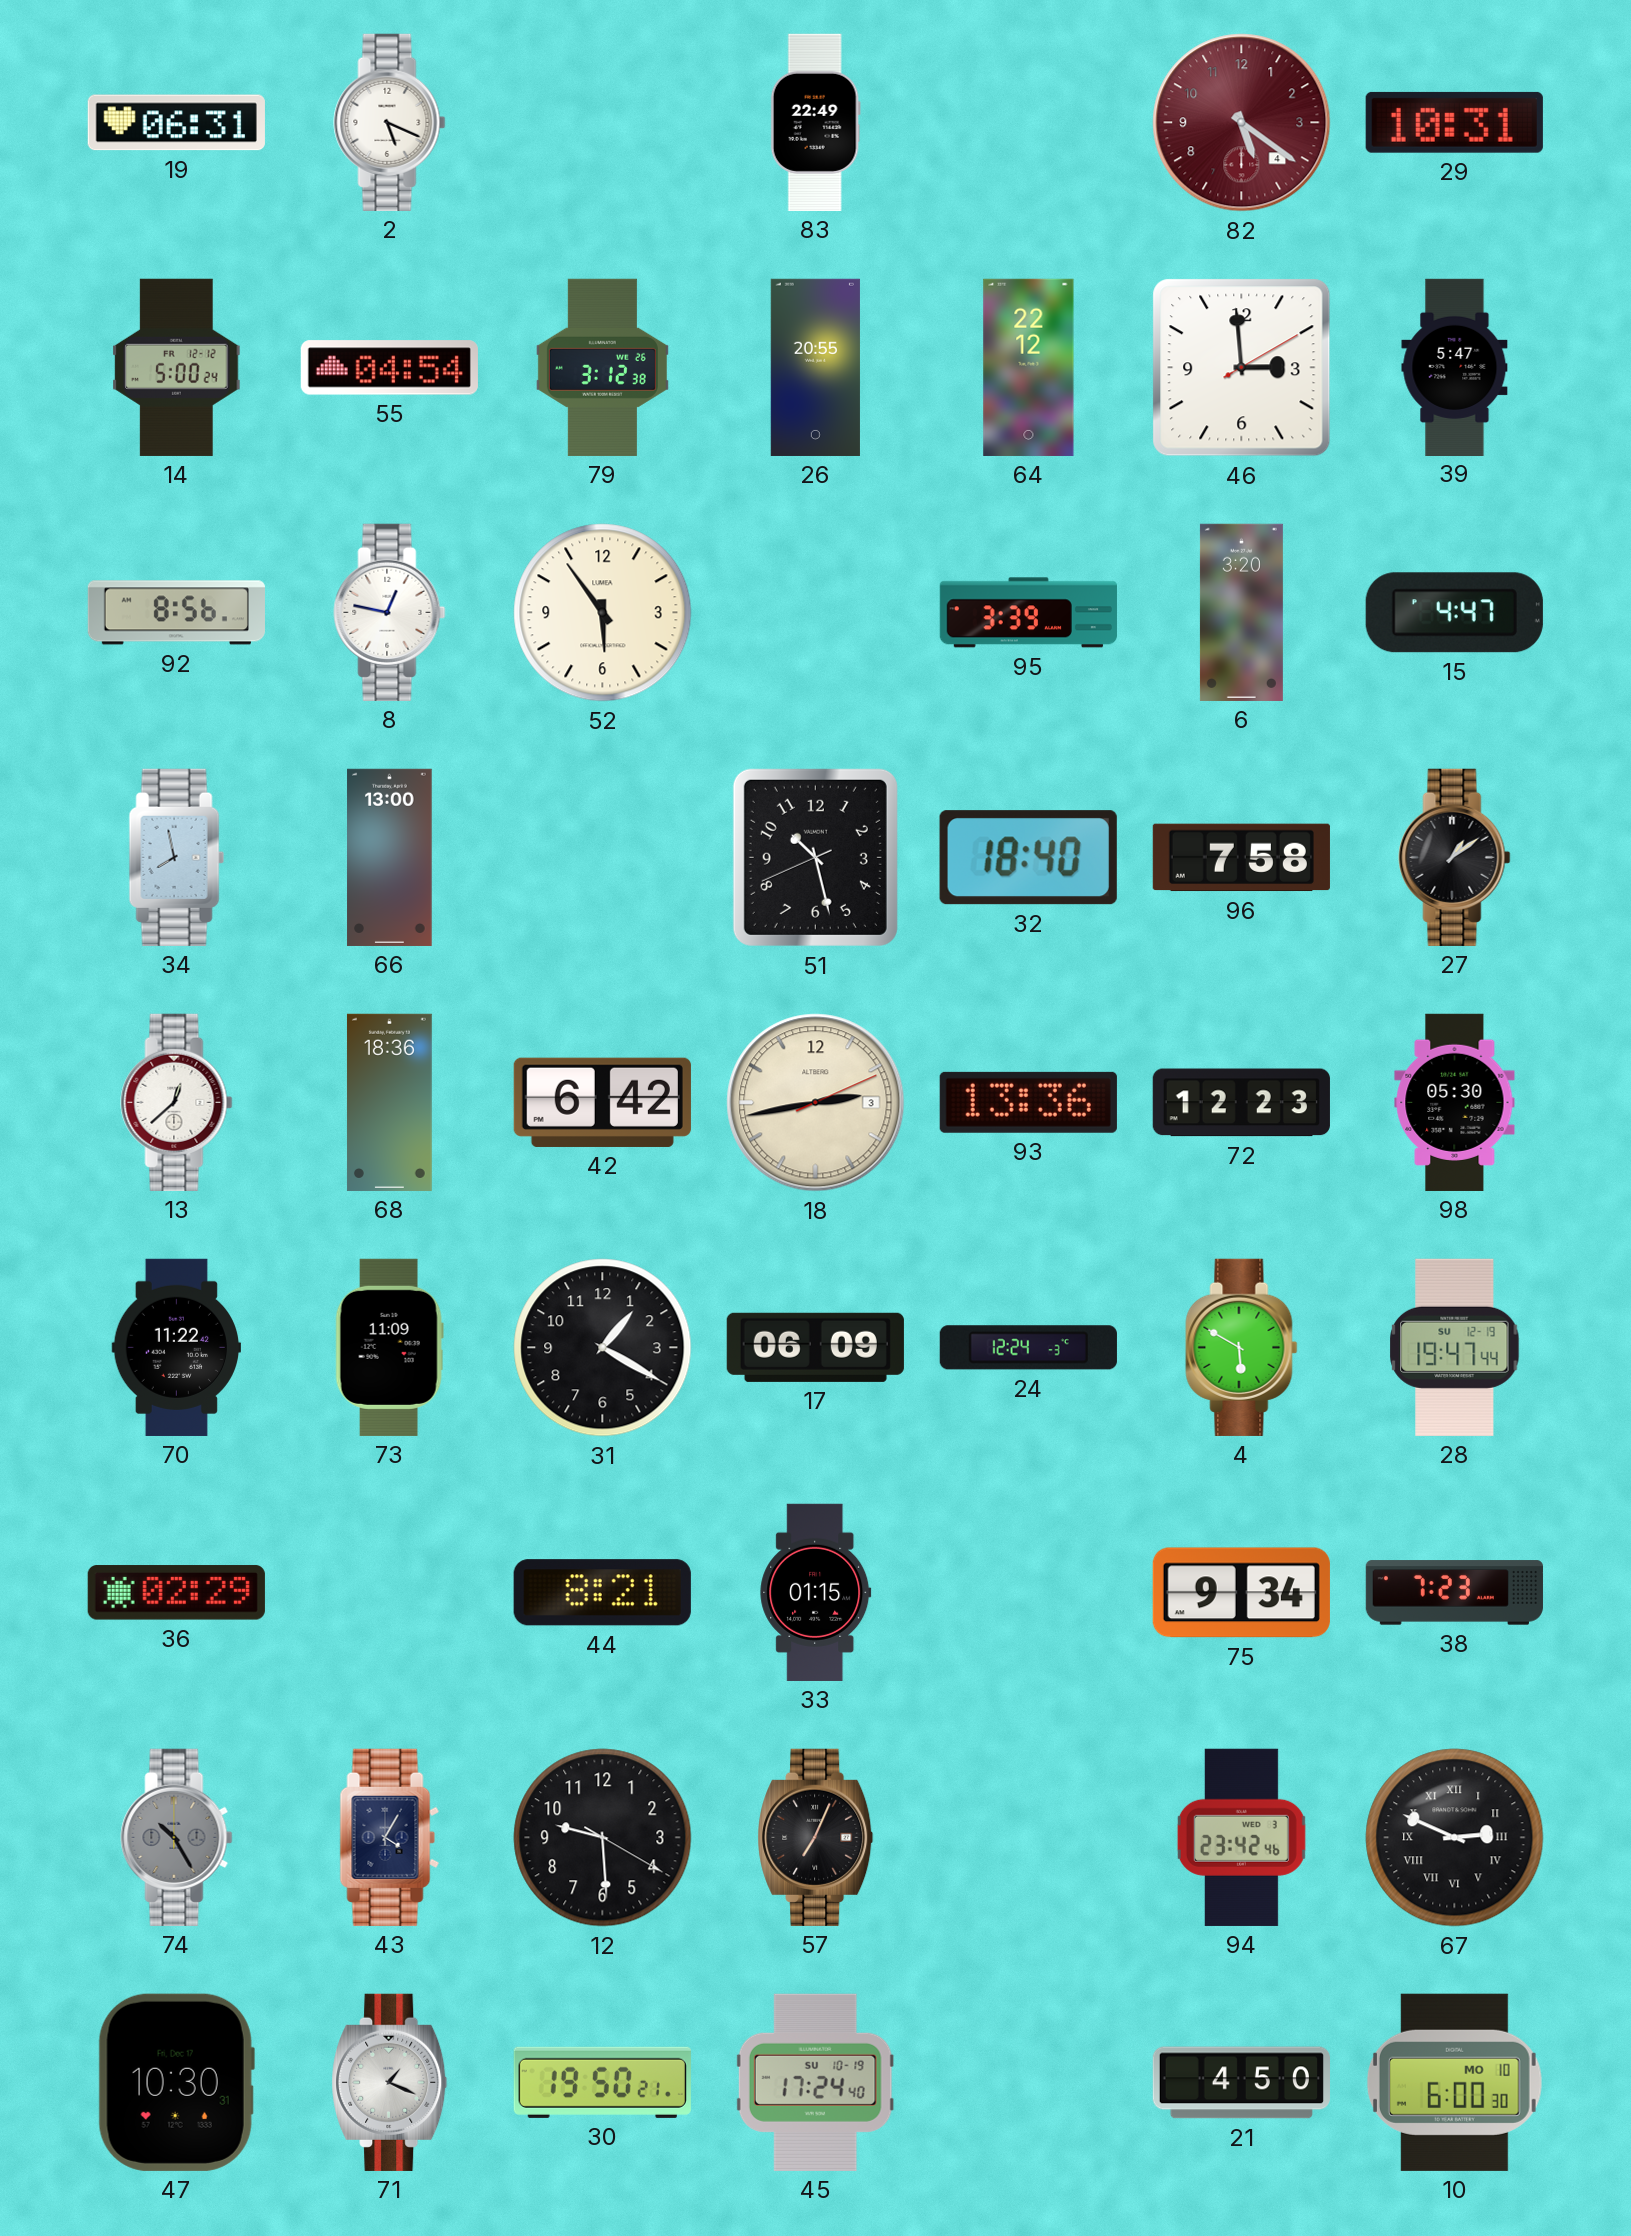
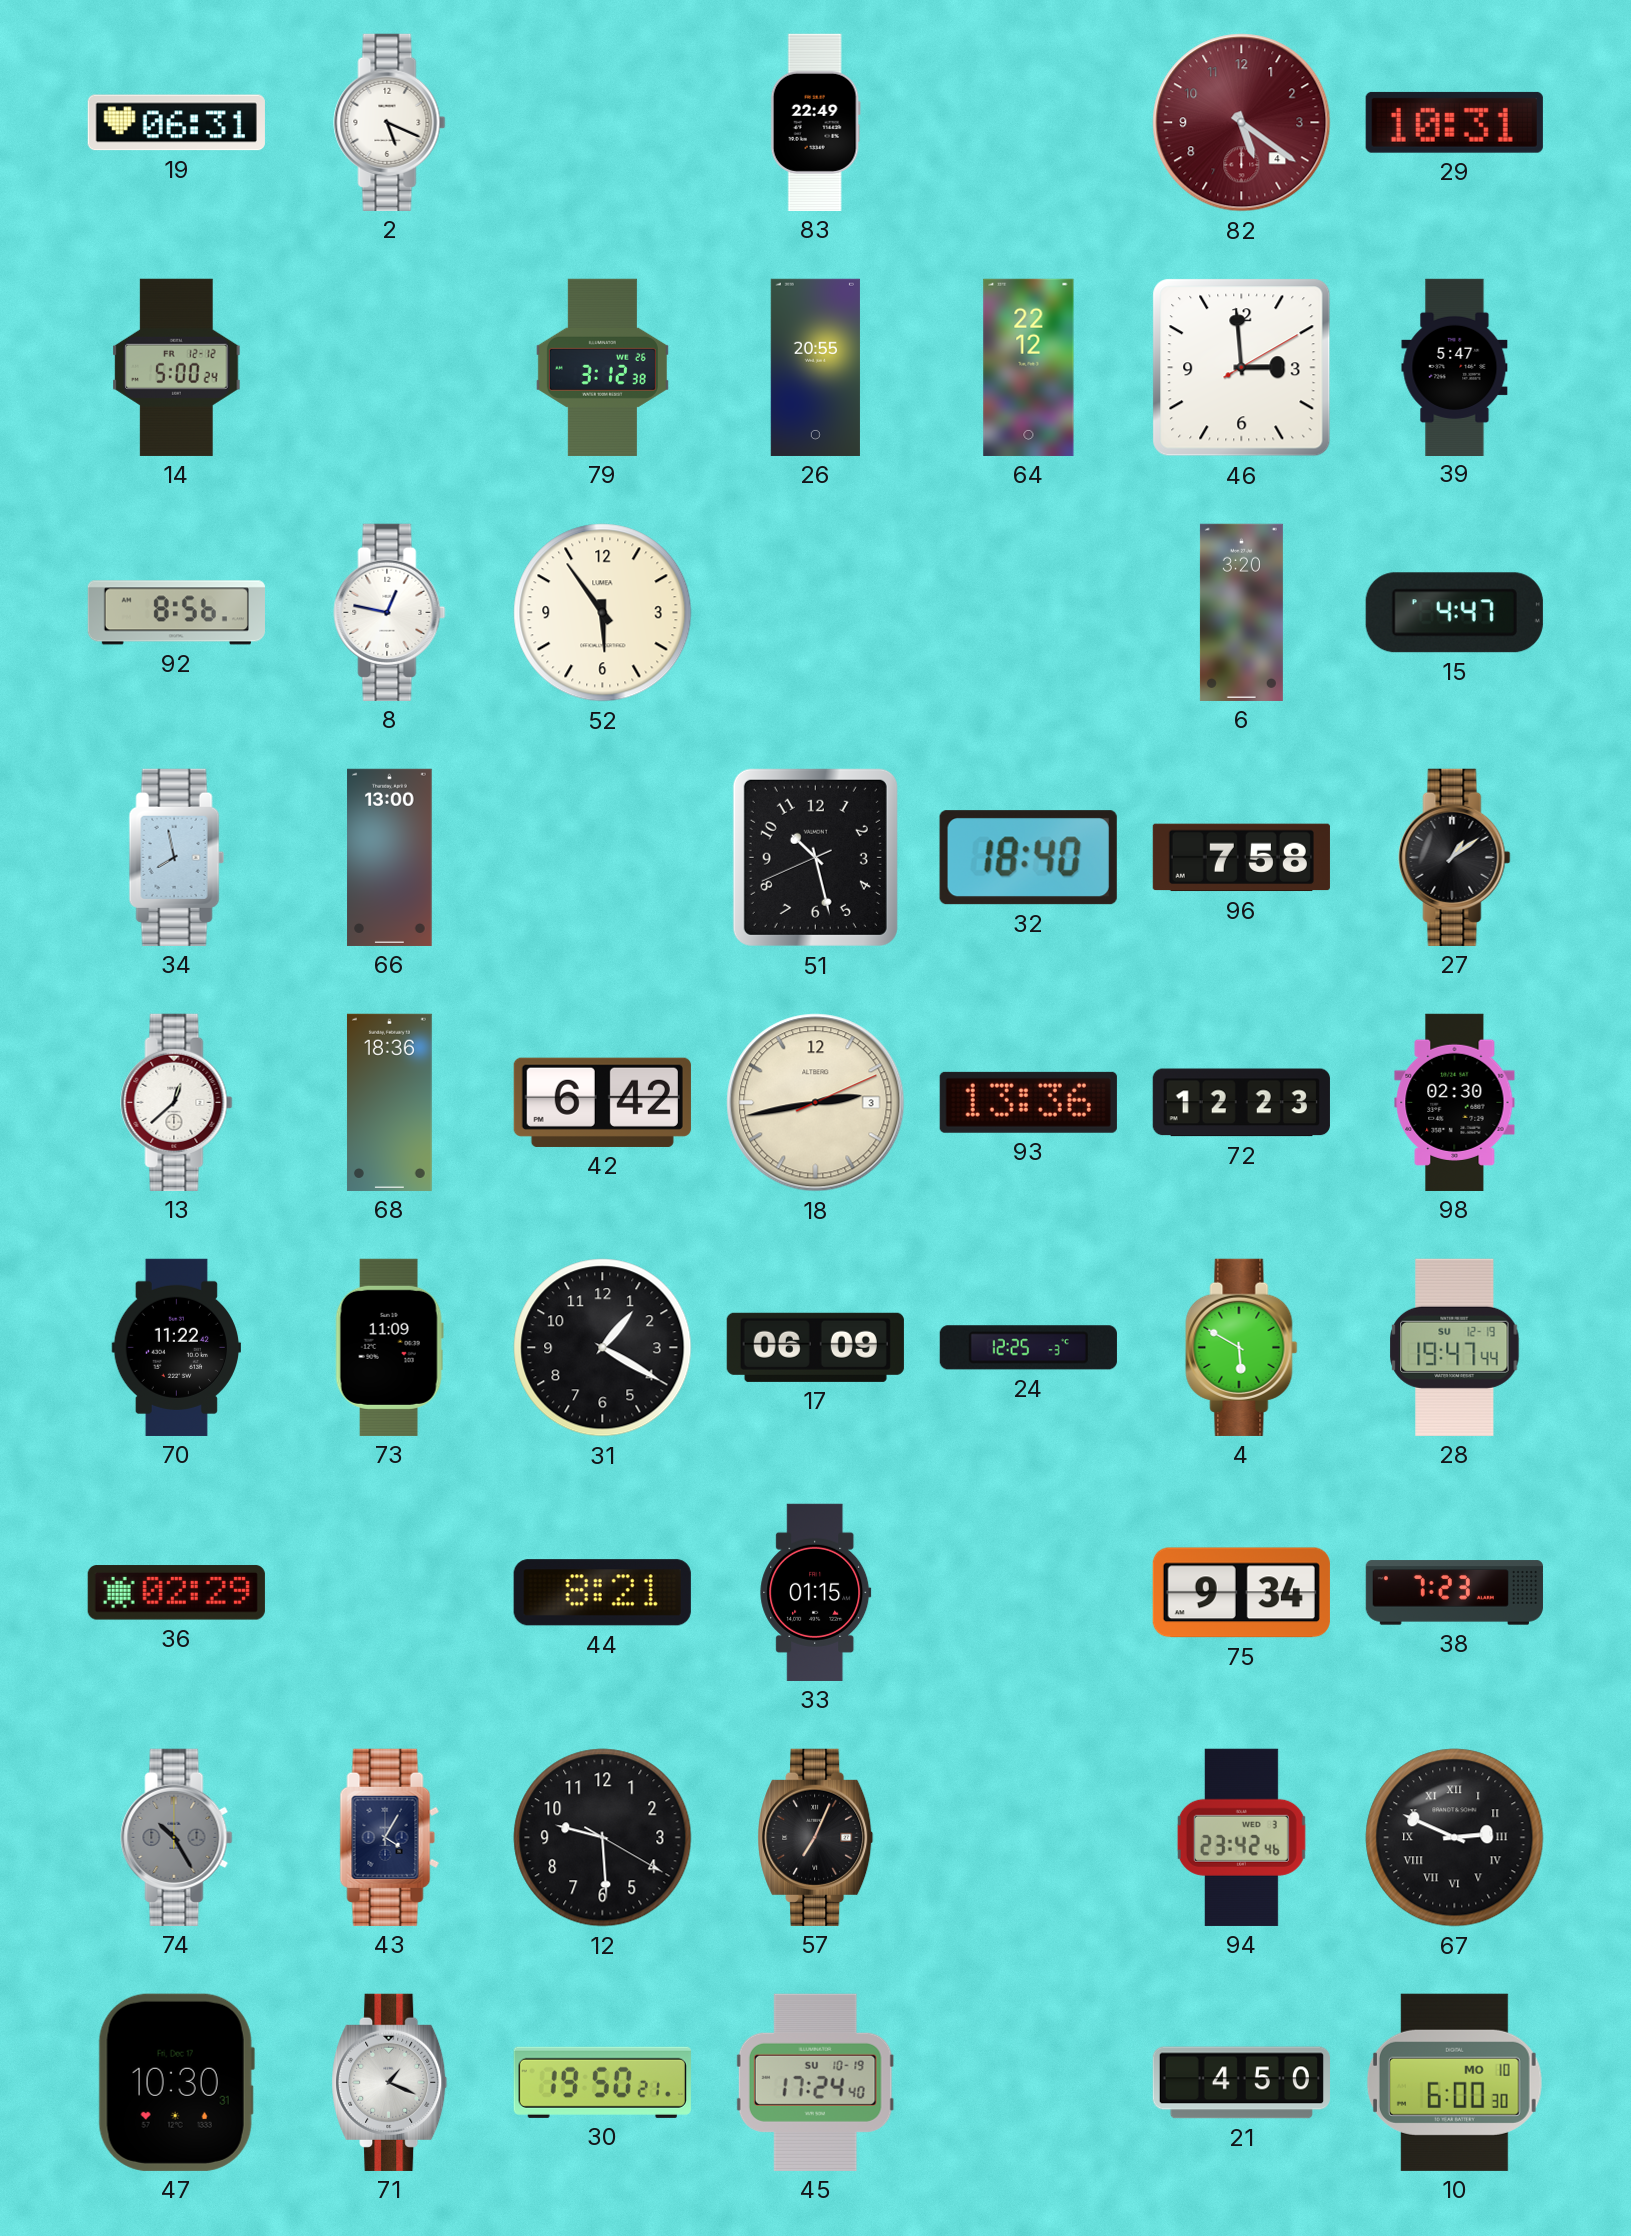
55: 04:54 -> none
95: 3:39 -> none
98: 05:30 -> 02:30
24: 12:24 -> 12:25
